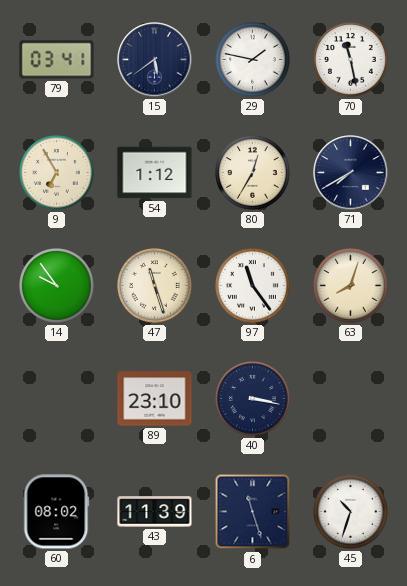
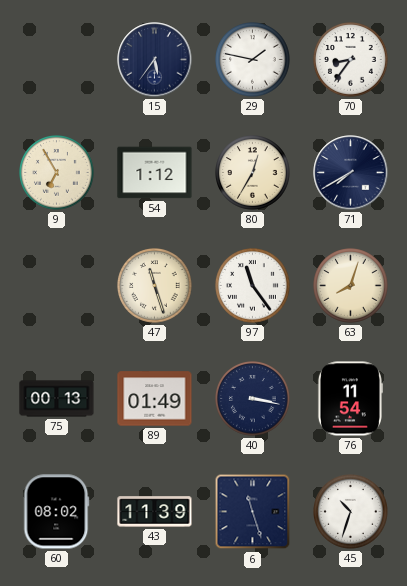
79: 03:41 -> none
15: 5:39 -> 5:36
70: 11:28 -> 8:36
14: 9:54 -> none
75: none -> 00:13
89: 23:10 -> 01:49
76: none -> 11:54
